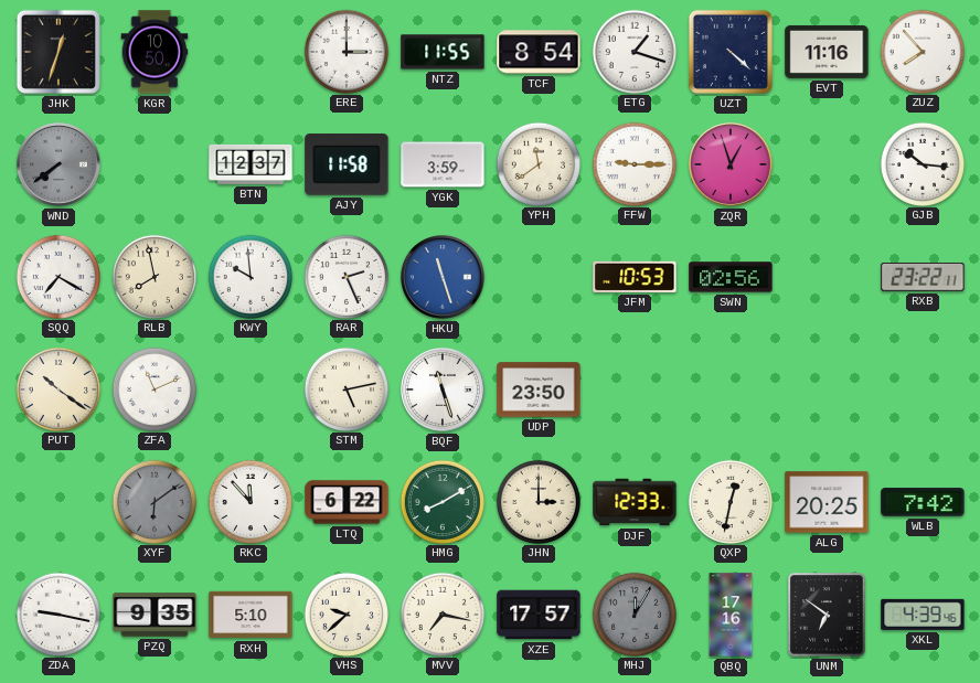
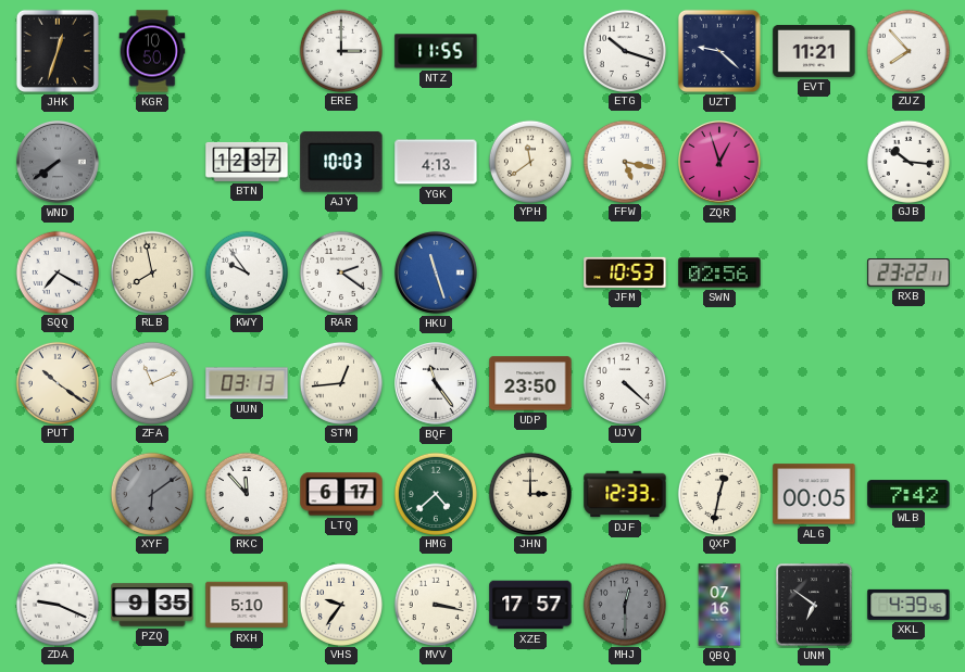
TCF: 8:54 -> none
ETG: 1:18 -> 10:18
UZT: 4:22 -> 9:22
EVT: 11:16 -> 11:21
AJY: 11:58 -> 10:03
YGK: 3:59 -> 4:13
FFW: 9:15 -> 5:17
KWY: 9:59 -> 9:54
RAR: 2:26 -> 2:21
UUN: none -> 03:13
STM: 5:13 -> 12:44
BQF: 11:27 -> 11:24
UJV: none -> 4:22
LTQ: 6:22 -> 6:17
HMG: 8:10 -> 4:38
ALG: 20:25 -> 00:05
ZDA: 9:17 -> 9:19
VHS: 9:38 -> 9:36
MVV: 7:17 -> 3:17
MHJ: 12:05 -> 12:30
QBQ: 17:16 -> 07:16
